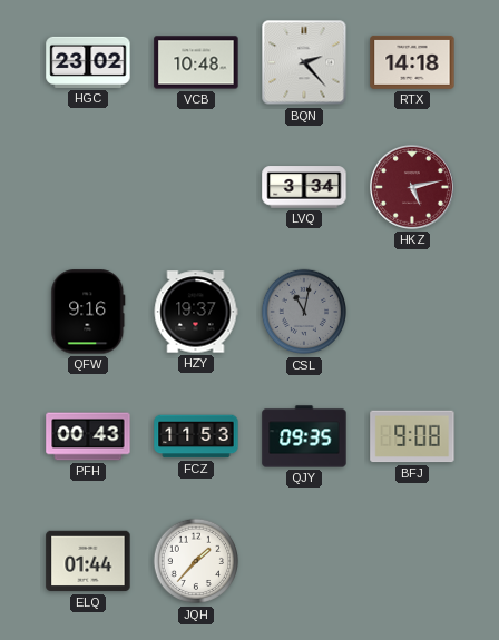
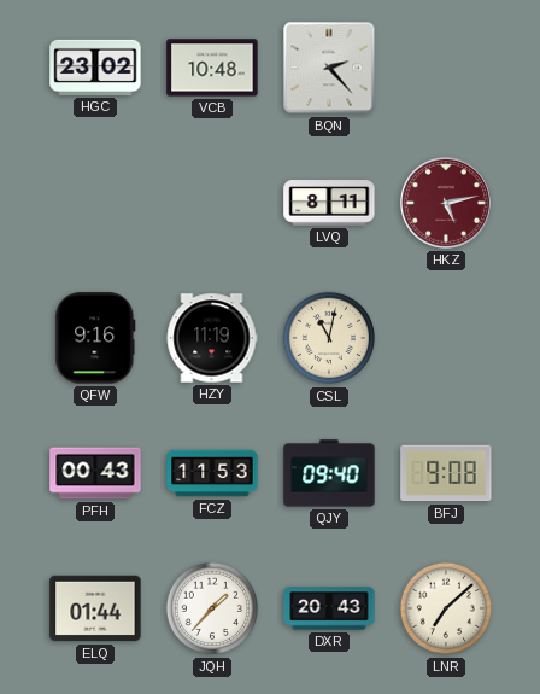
RTX: 14:18 -> none
LVQ: 3:34 -> 8:11
HZY: 19:37 -> 11:19
CSL dial: grey -> cream
QJY: 09:35 -> 09:40
DXR: none -> 20:43
LNR: none -> 7:08
